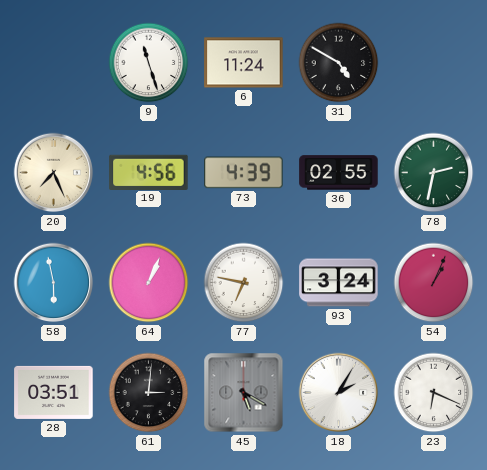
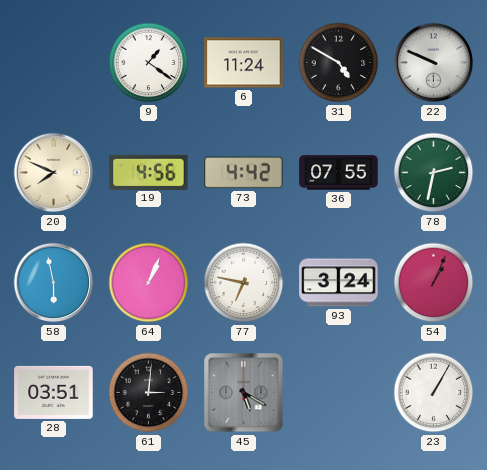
9: 11:27 -> 1:21
22: none -> 9:49
20: 7:26 -> 7:49
73: 4:39 -> 4:42
36: 02:55 -> 07:55
18: 2:05 -> none
23: 6:19 -> 1:05
